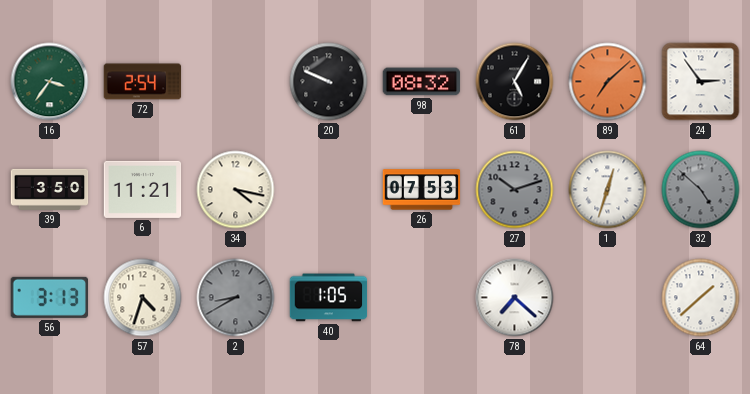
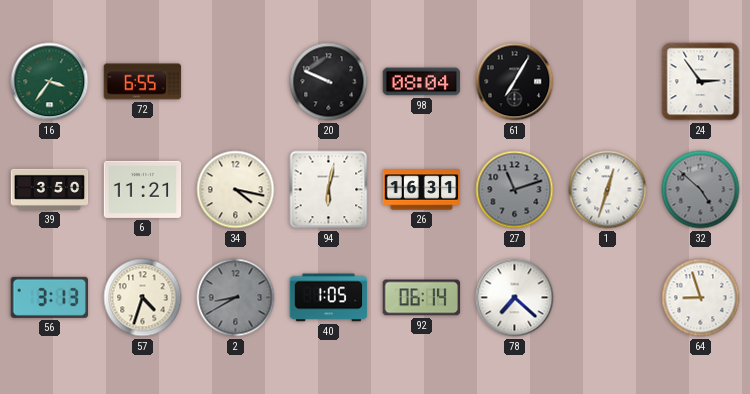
72: 2:54 -> 6:55
98: 08:32 -> 08:04
61: 5:05 -> 7:05
89: 7:08 -> none
94: none -> 6:02
26: 07:53 -> 16:31
27: 10:12 -> 11:12
92: none -> 06:14
64: 1:38 -> 8:57
